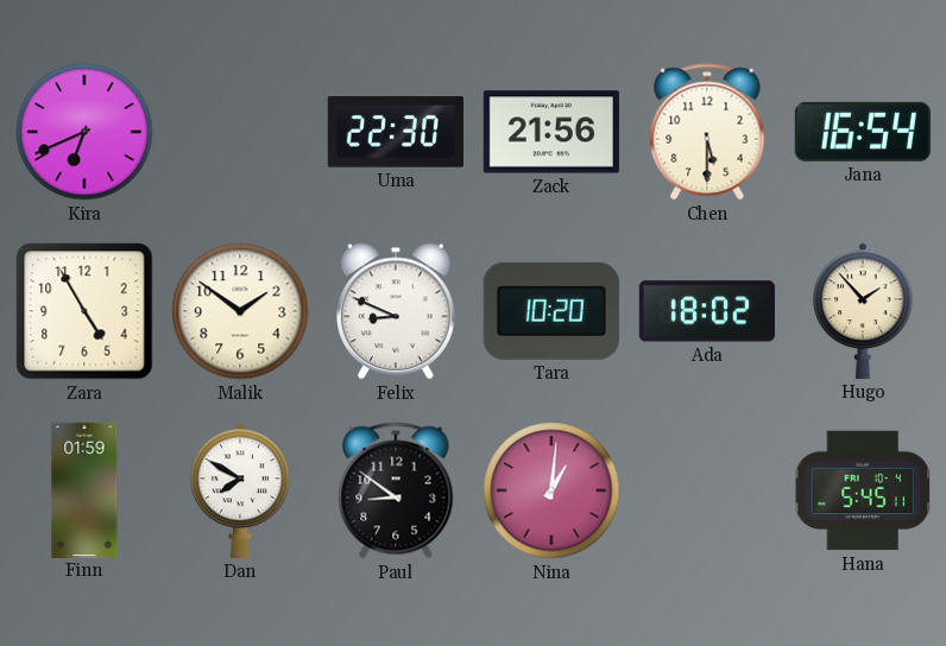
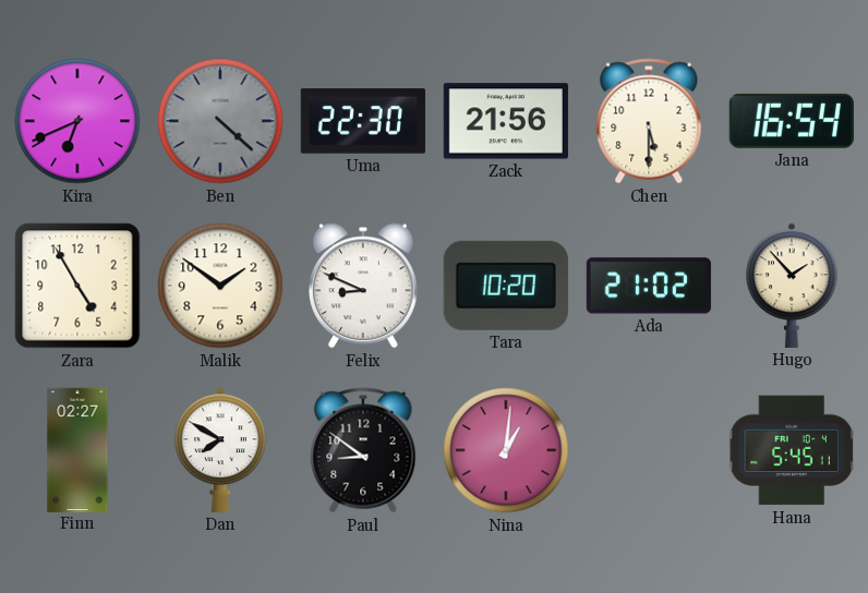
Ben: none -> 4:22
Ada: 18:02 -> 21:02
Finn: 01:59 -> 02:27
